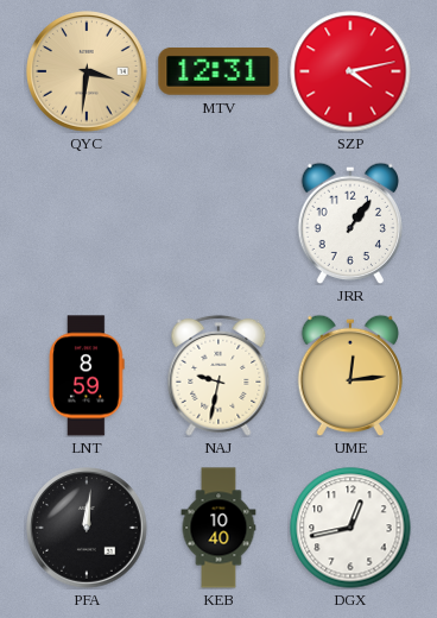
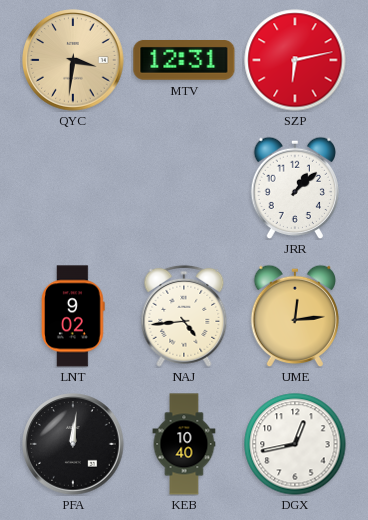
SZP: 4:13 -> 6:13
JRR: 1:06 -> 1:08
LNT: 8:59 -> 9:02
NAJ: 9:32 -> 4:44
